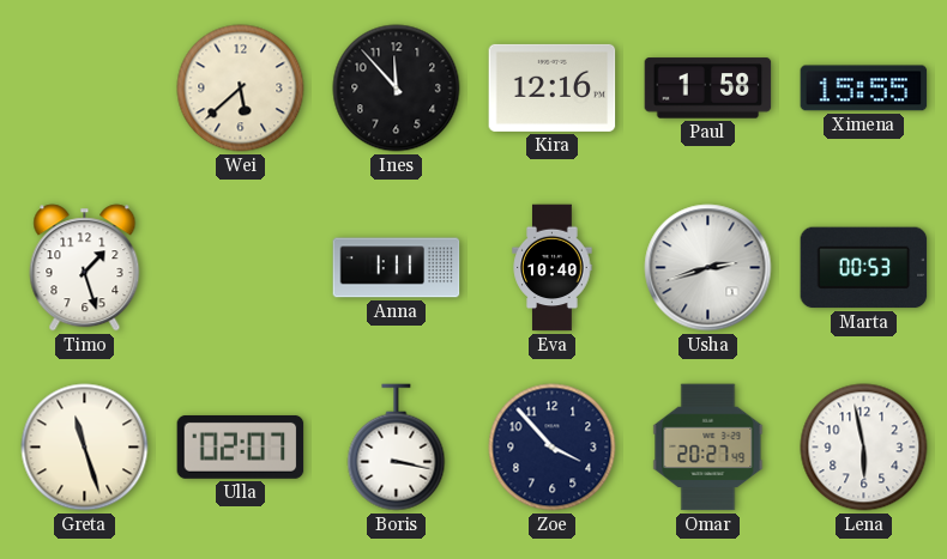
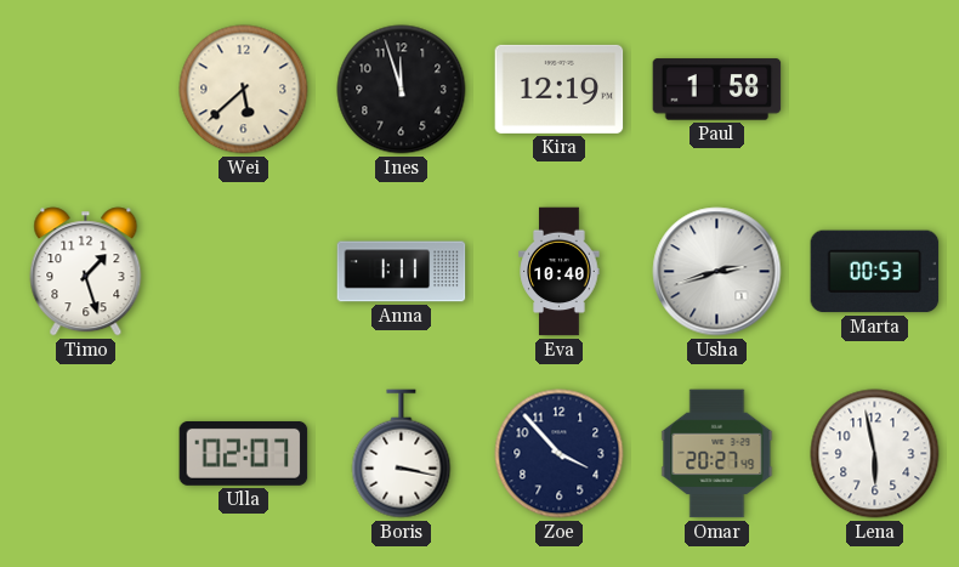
Ines: 11:53 -> 11:57
Kira: 12:16 -> 12:19
Ximena: 15:55 -> none
Greta: 11:27 -> none
